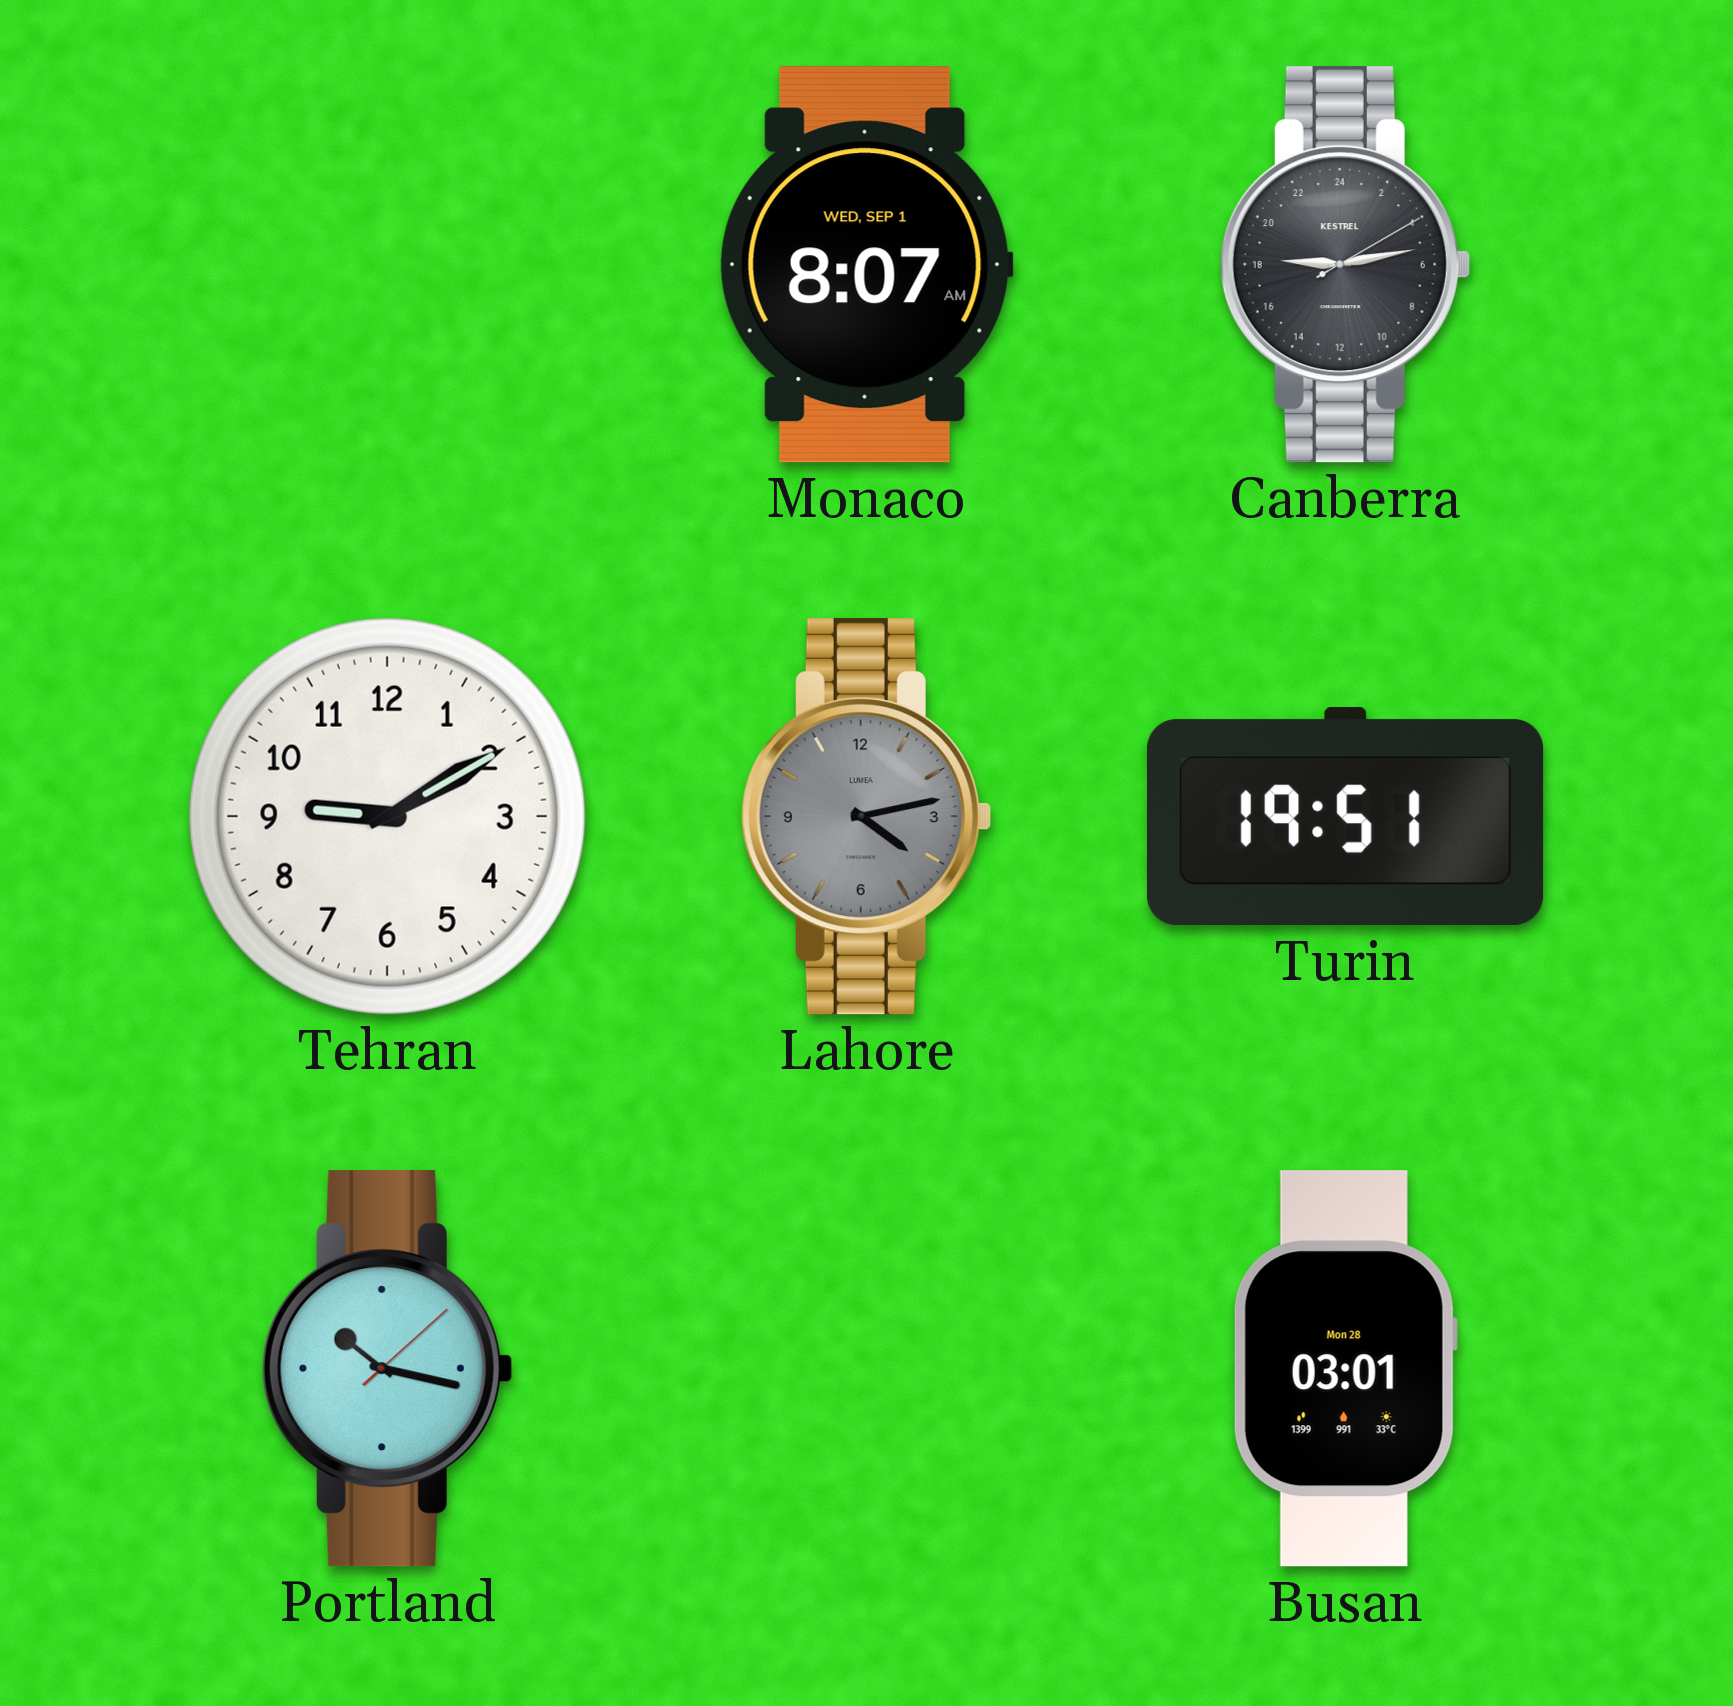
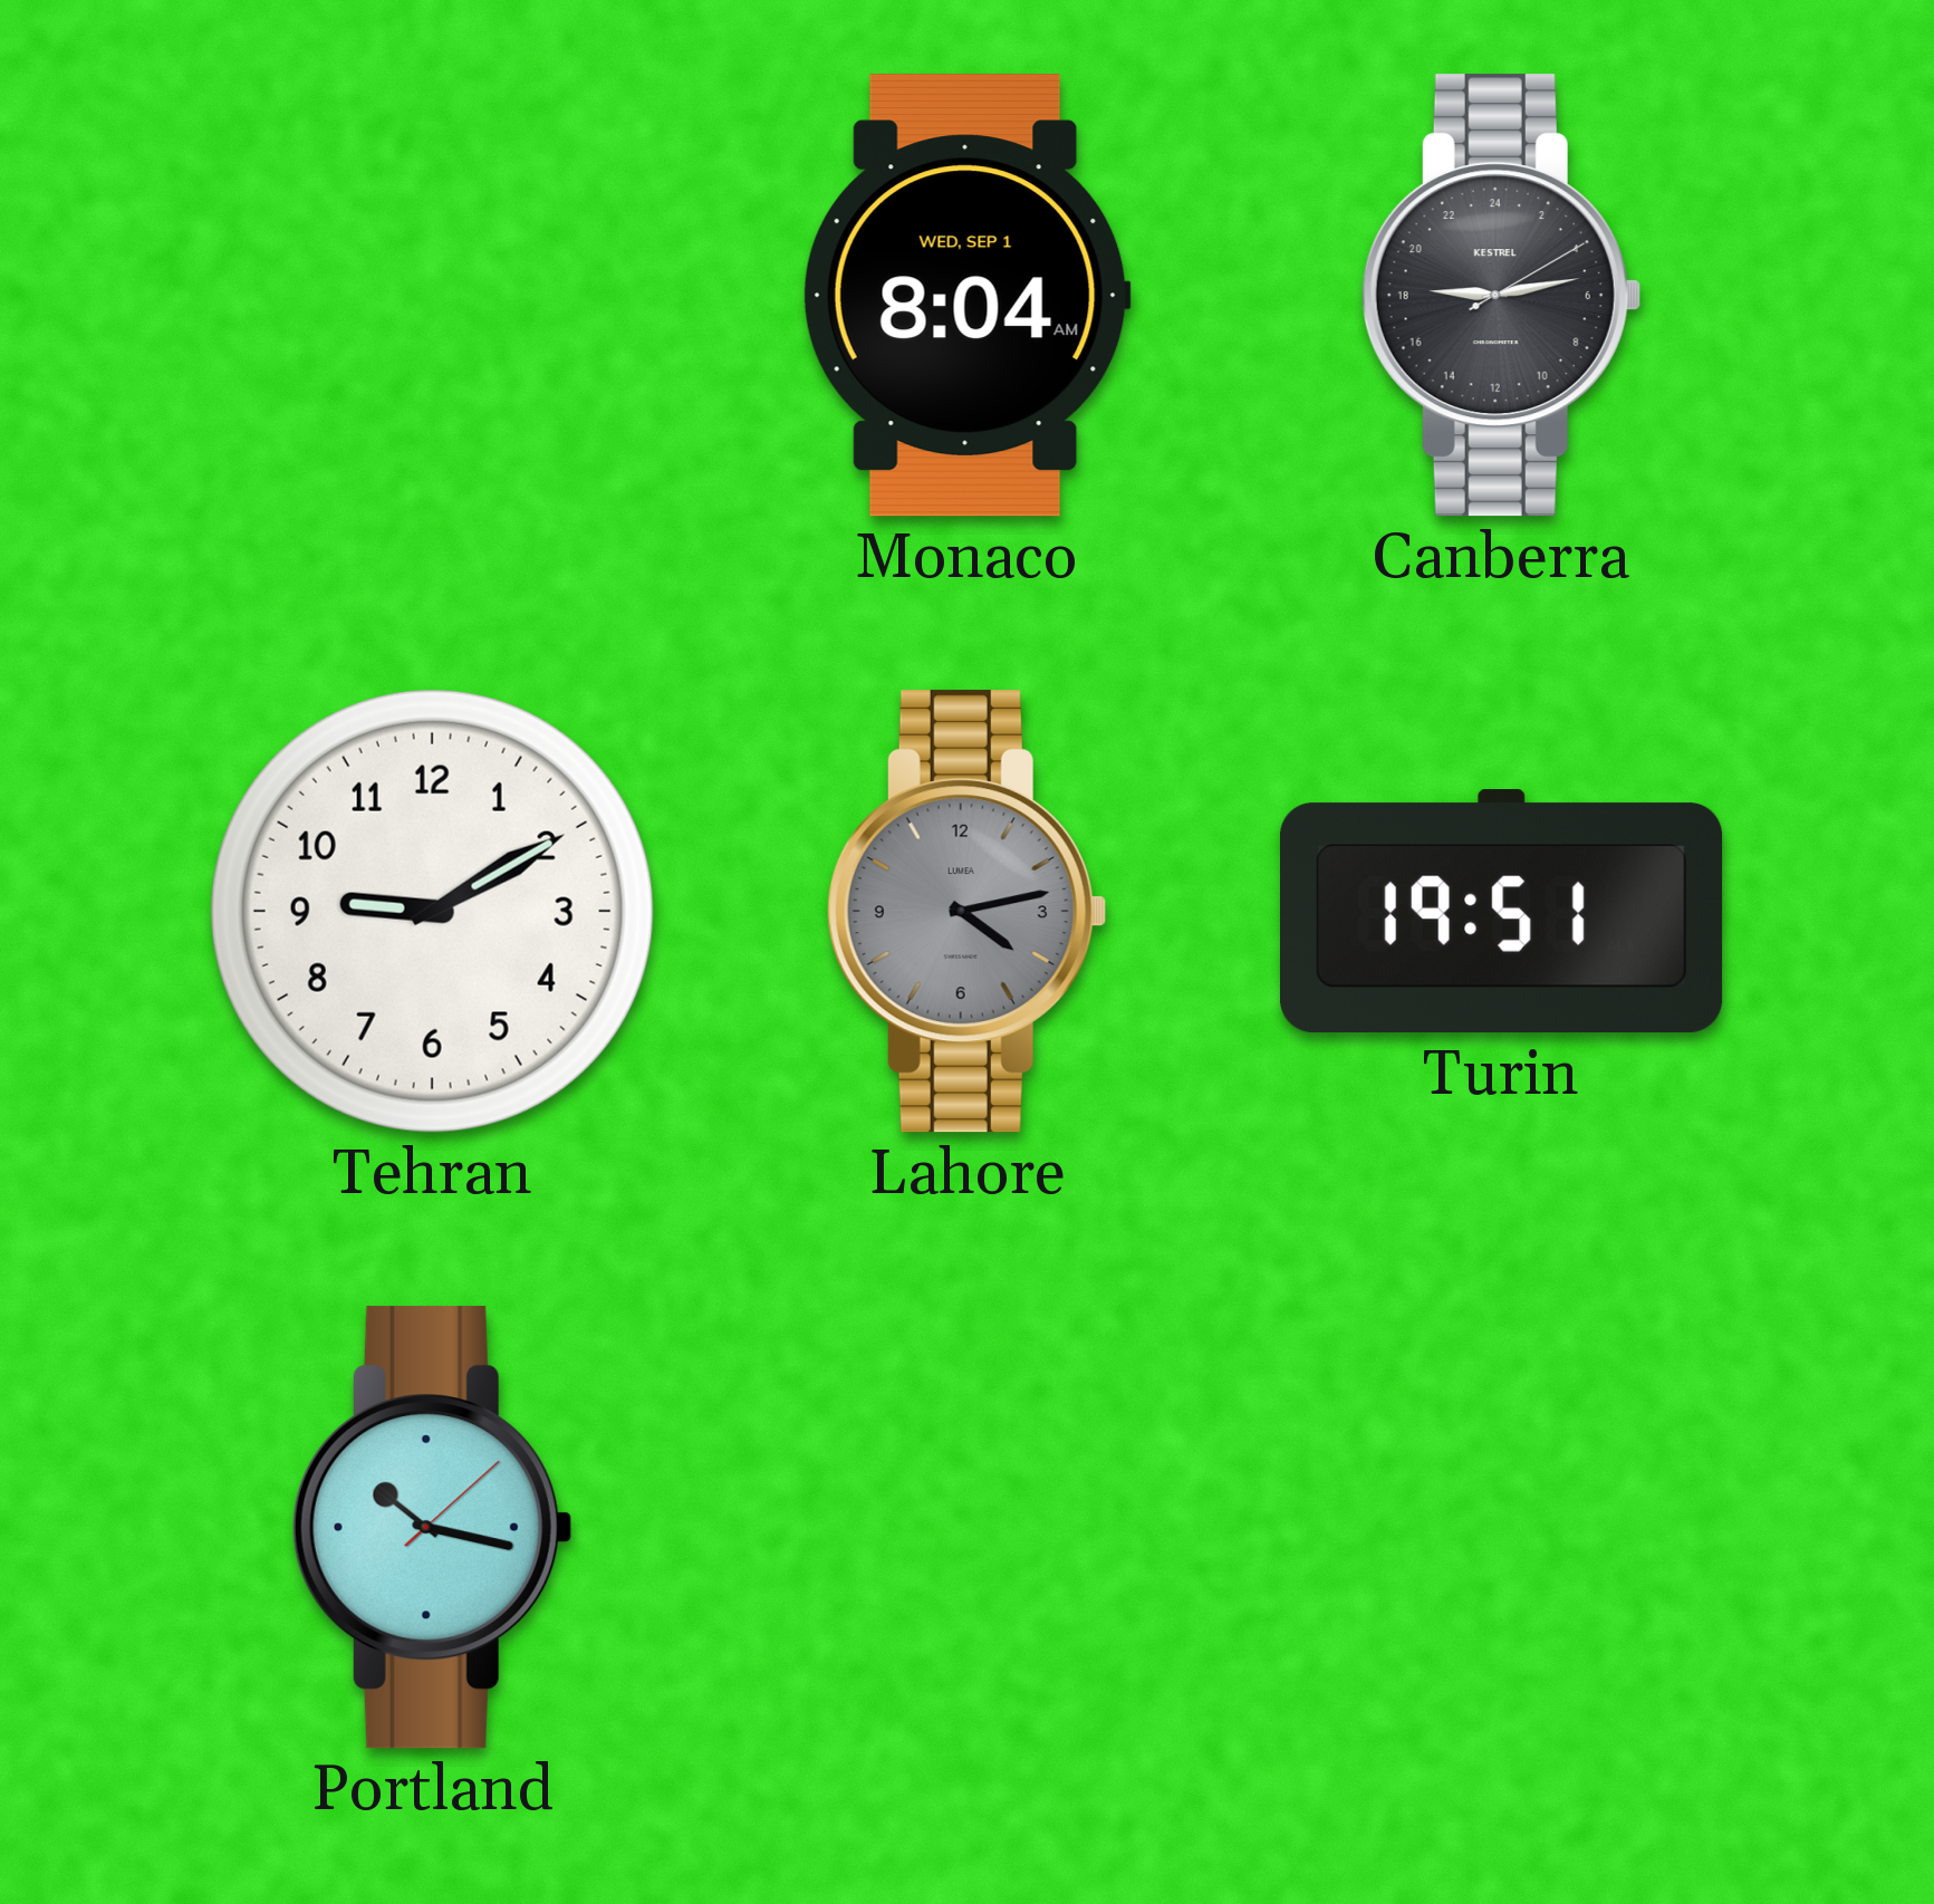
Monaco: 8:07 -> 8:04
Busan: 03:01 -> none
